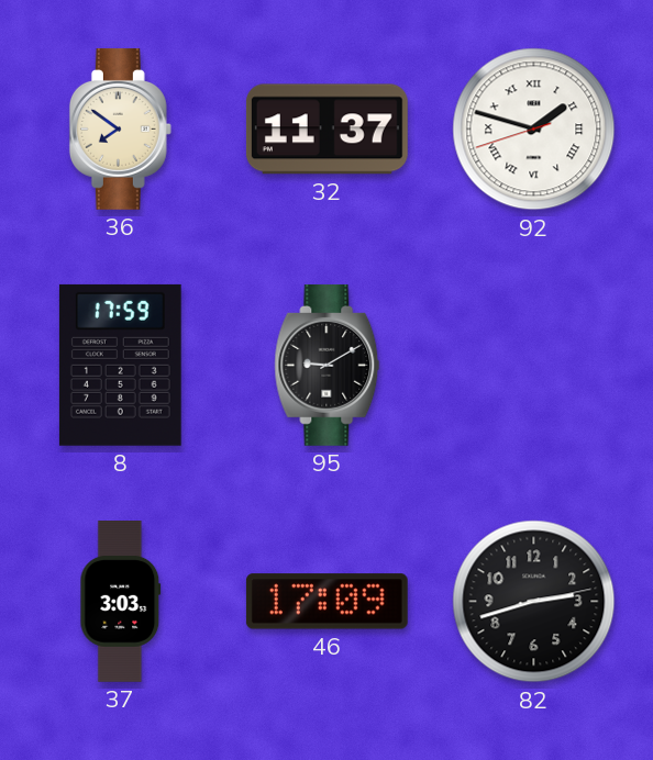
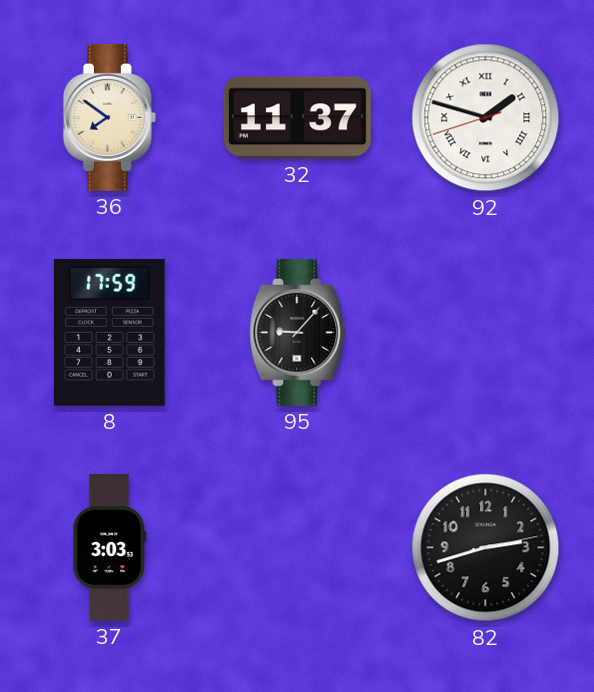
95: 9:10 -> 9:07
46: 17:09 -> none
